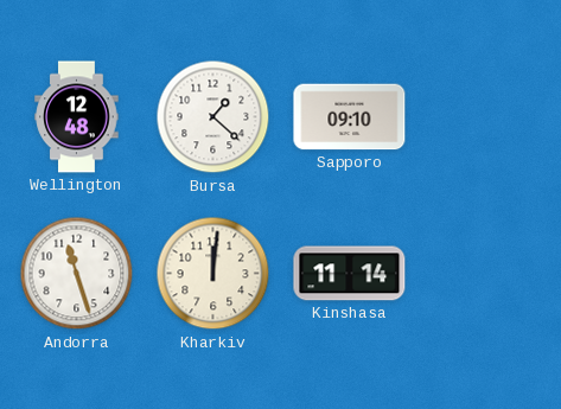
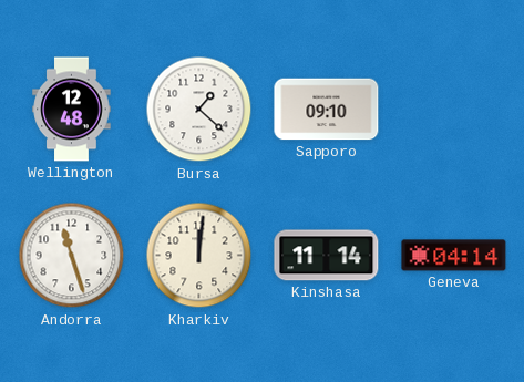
Geneva: none -> 04:14
